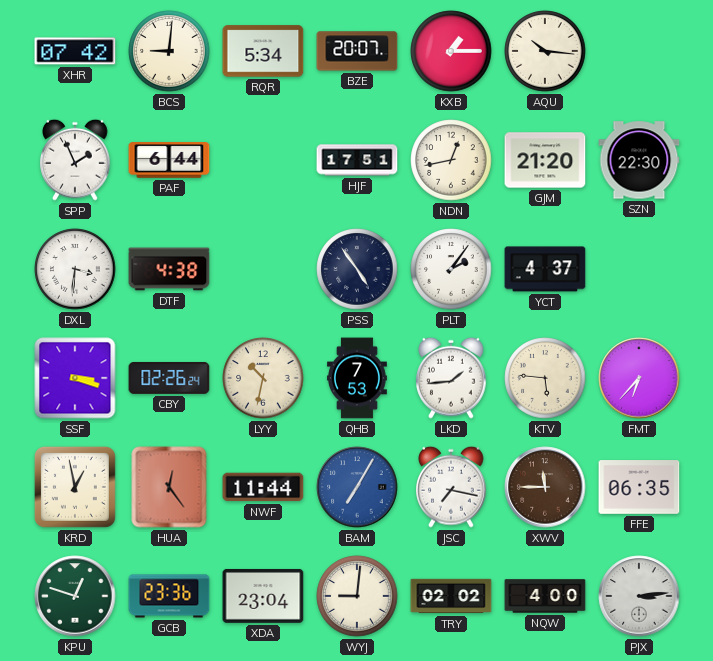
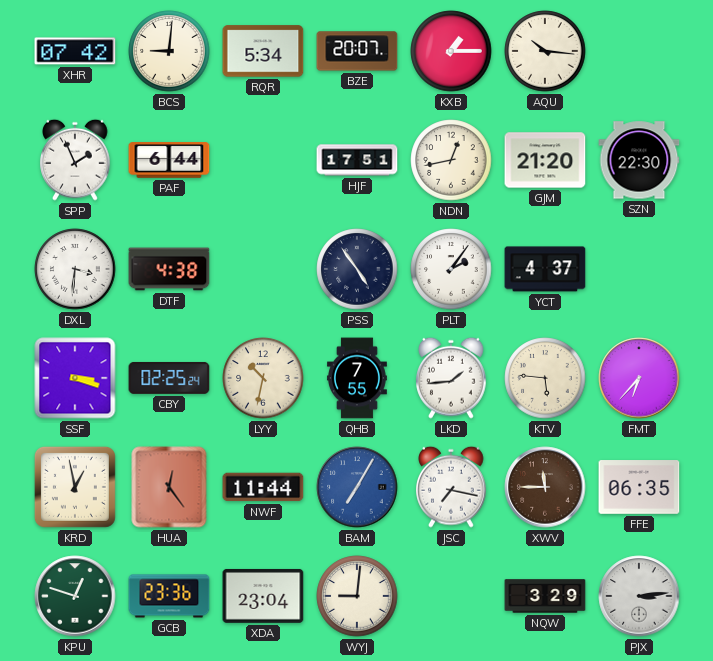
CBY: 02:26 -> 02:25
QHB: 7:53 -> 7:55
TRY: 02:02 -> none
NQW: 4:00 -> 3:29
